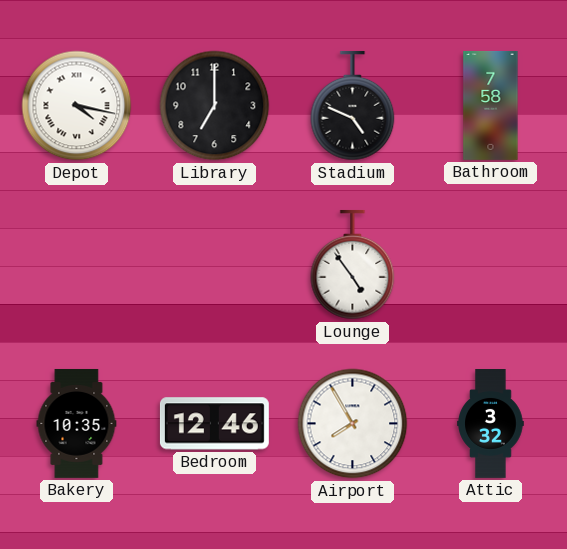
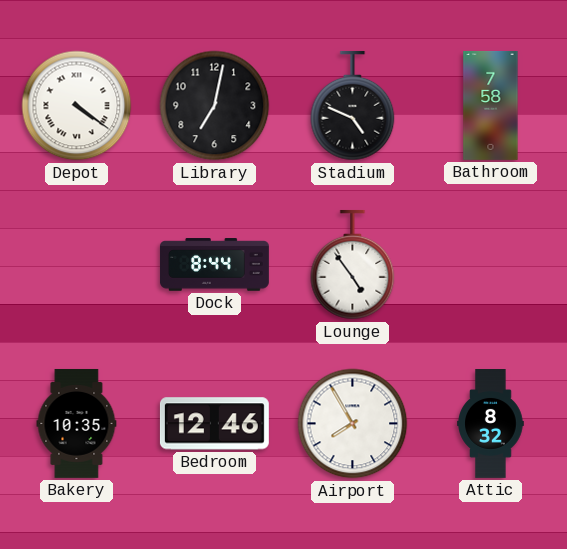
Depot: 4:17 -> 4:21
Library: 7:00 -> 7:02
Dock: none -> 8:44
Attic: 3:32 -> 8:32
